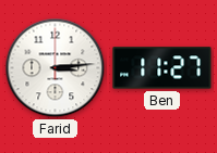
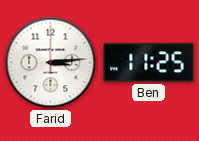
Ben: 11:27 -> 11:25
